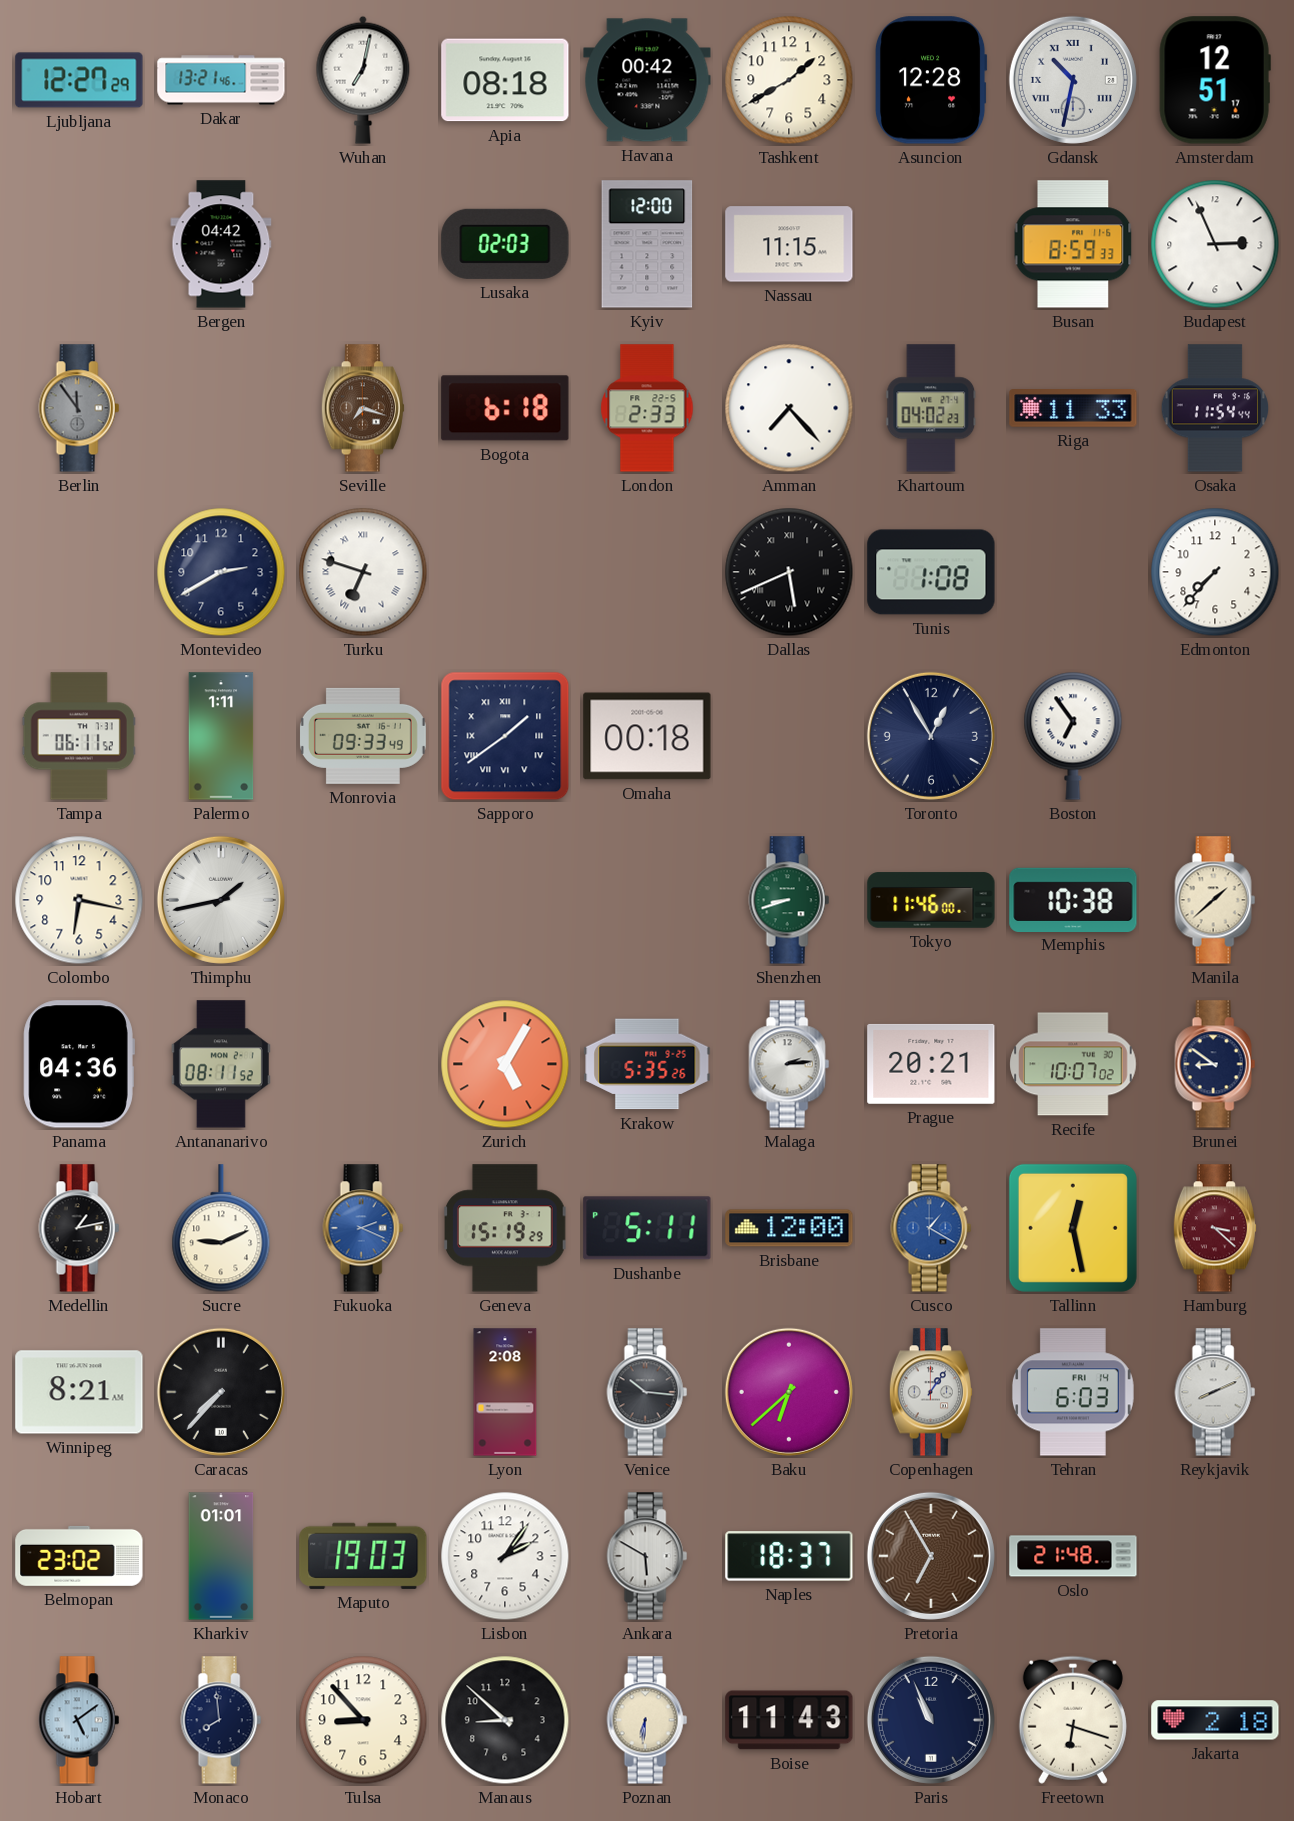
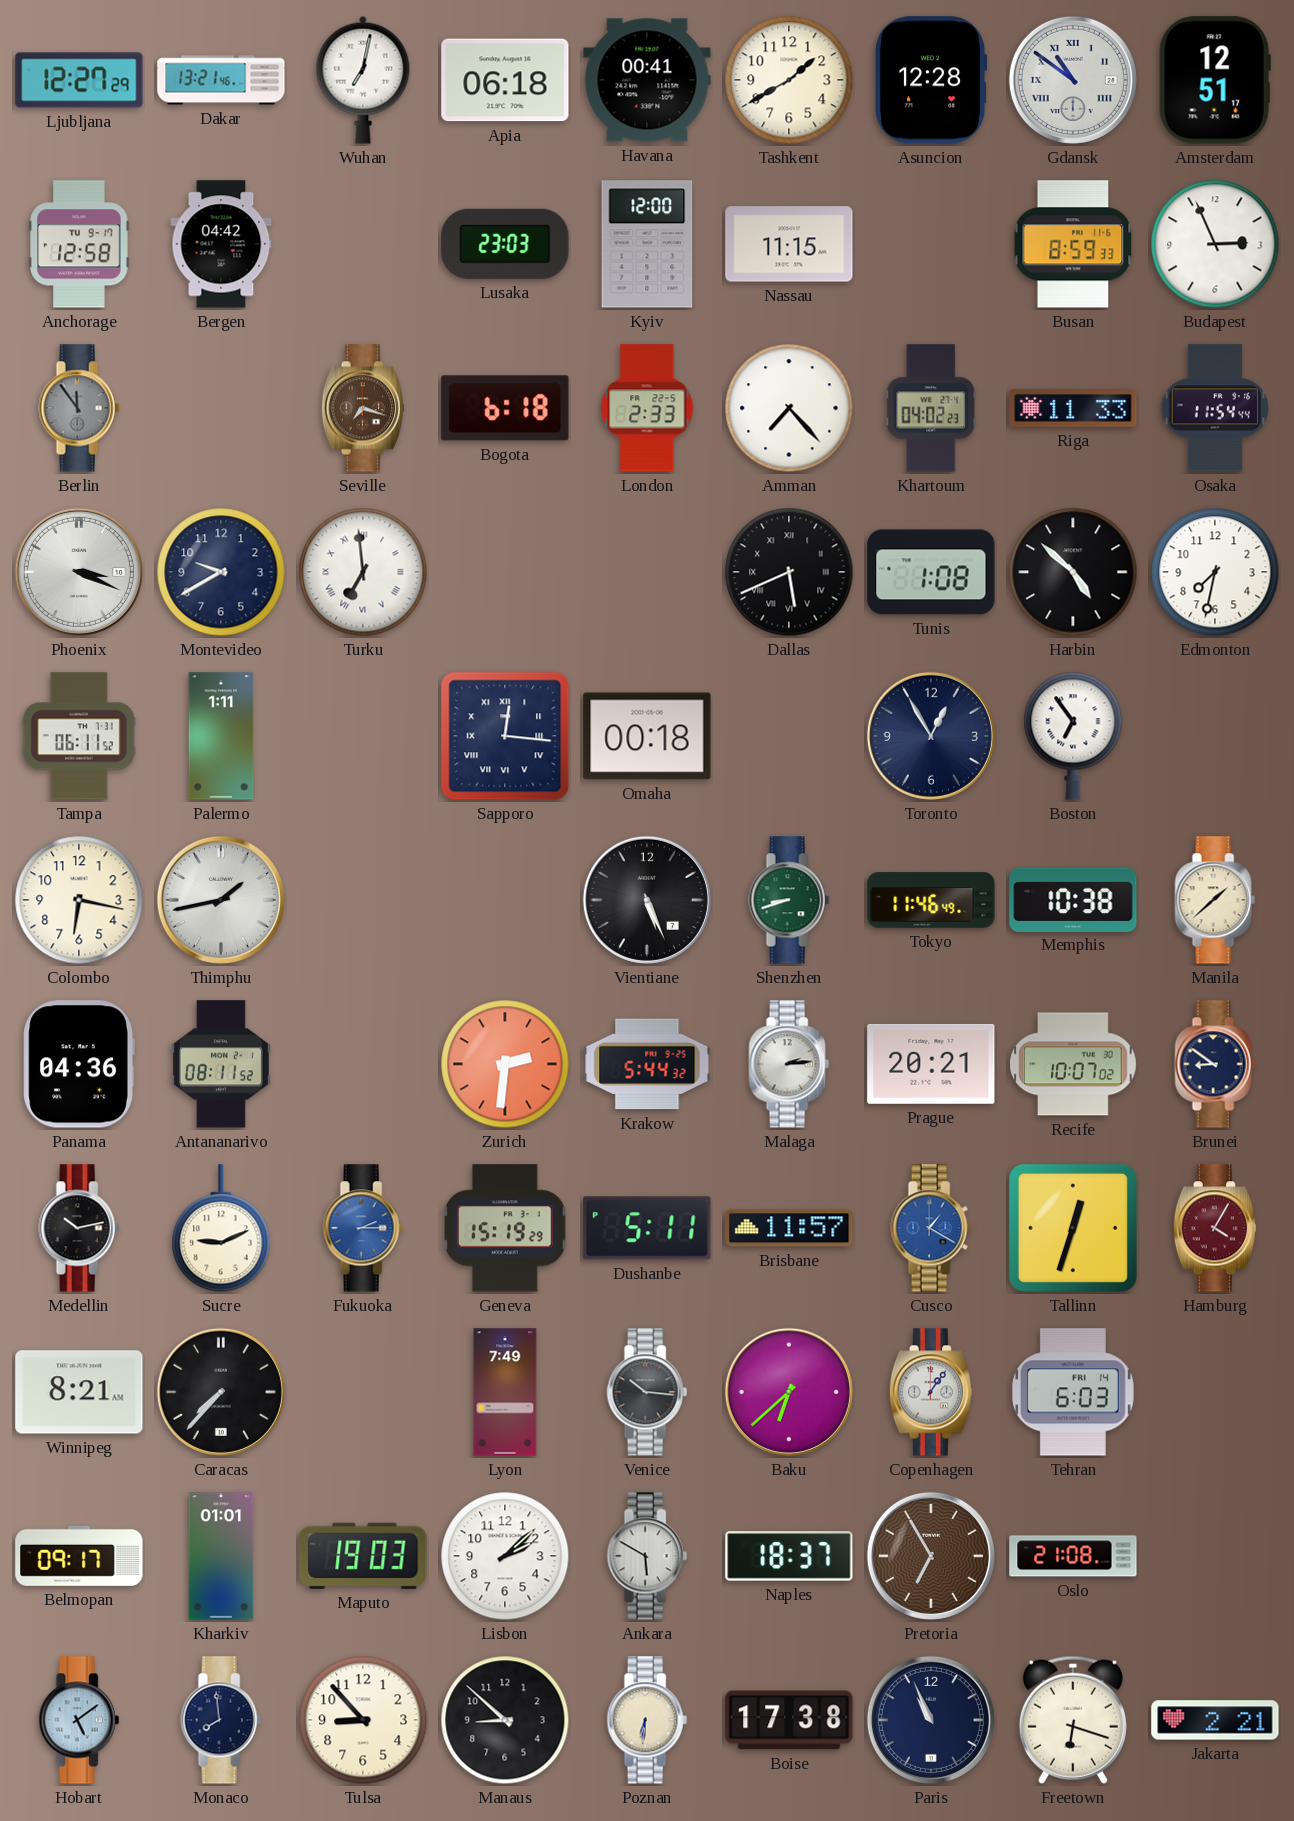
Apia: 08:18 -> 06:18
Havana: 00:42 -> 00:41
Gdansk: 10:32 -> 10:51
Anchorage: none -> 12:58
Lusaka: 02:03 -> 23:03
Phoenix: none -> 3:19
Montevideo: 2:40 -> 9:40
Turku: 6:48 -> 6:59
Harbin: none -> 4:52
Edmonton: 7:37 -> 7:32
Monrovia: 09:33 -> none
Sapporo: 1:39 -> 12:16
Vientiane: none -> 5:26
Tokyo: 11:46:00 -> 11:46:49
Zurich: 5:05 -> 2:31
Krakow: 5:35 -> 5:44
Medellin: 1:13 -> 10:13
Fukuoka: 2:19 -> 2:15
Brisbane: 12:00 -> 11:57
Tallinn: 12:28 -> 12:33
Hamburg: 3:22 -> 4:05
Lyon: 2:08 -> 7:49
Reykjavik: 8:11 -> none
Belmopan: 23:02 -> 09:17
Lisbon: 2:06 -> 2:08
Oslo: 21:48 -> 21:08
Boise: 11:43 -> 17:38
Jakarta: 2:18 -> 2:21
